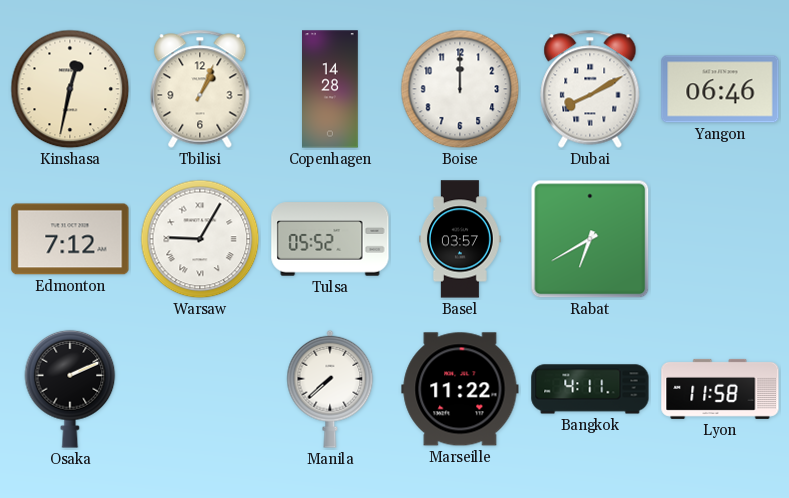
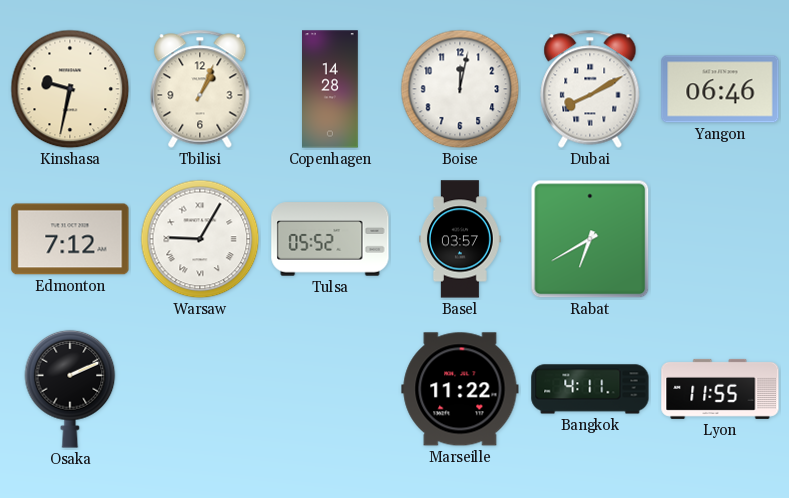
Kinshasa: 12:32 -> 9:32
Boise: 12:00 -> 12:02
Manila: 7:38 -> none
Lyon: 11:58 -> 11:55
